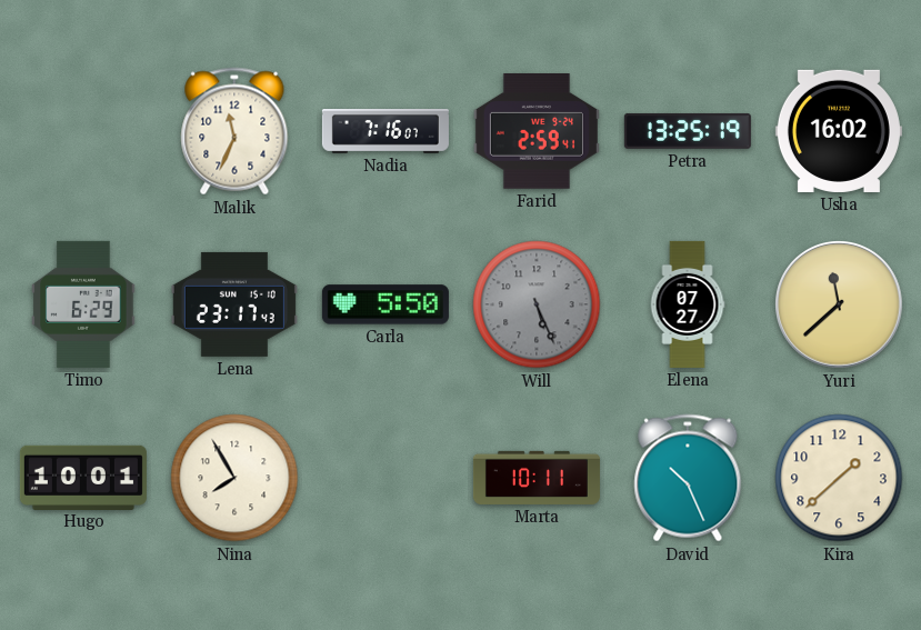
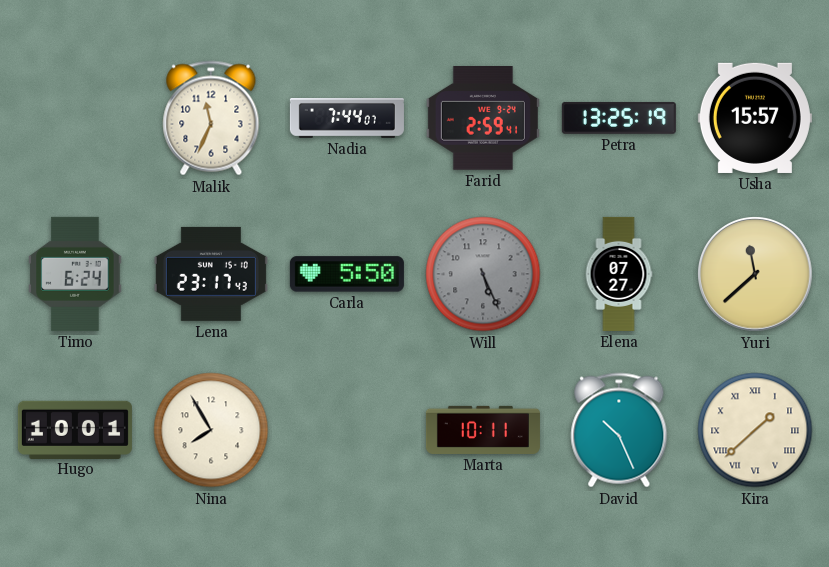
Nadia: 7:16 -> 7:44
Usha: 16:02 -> 15:57
Timo: 6:29 -> 6:24
Kira numerals: Arabic -> Roman
